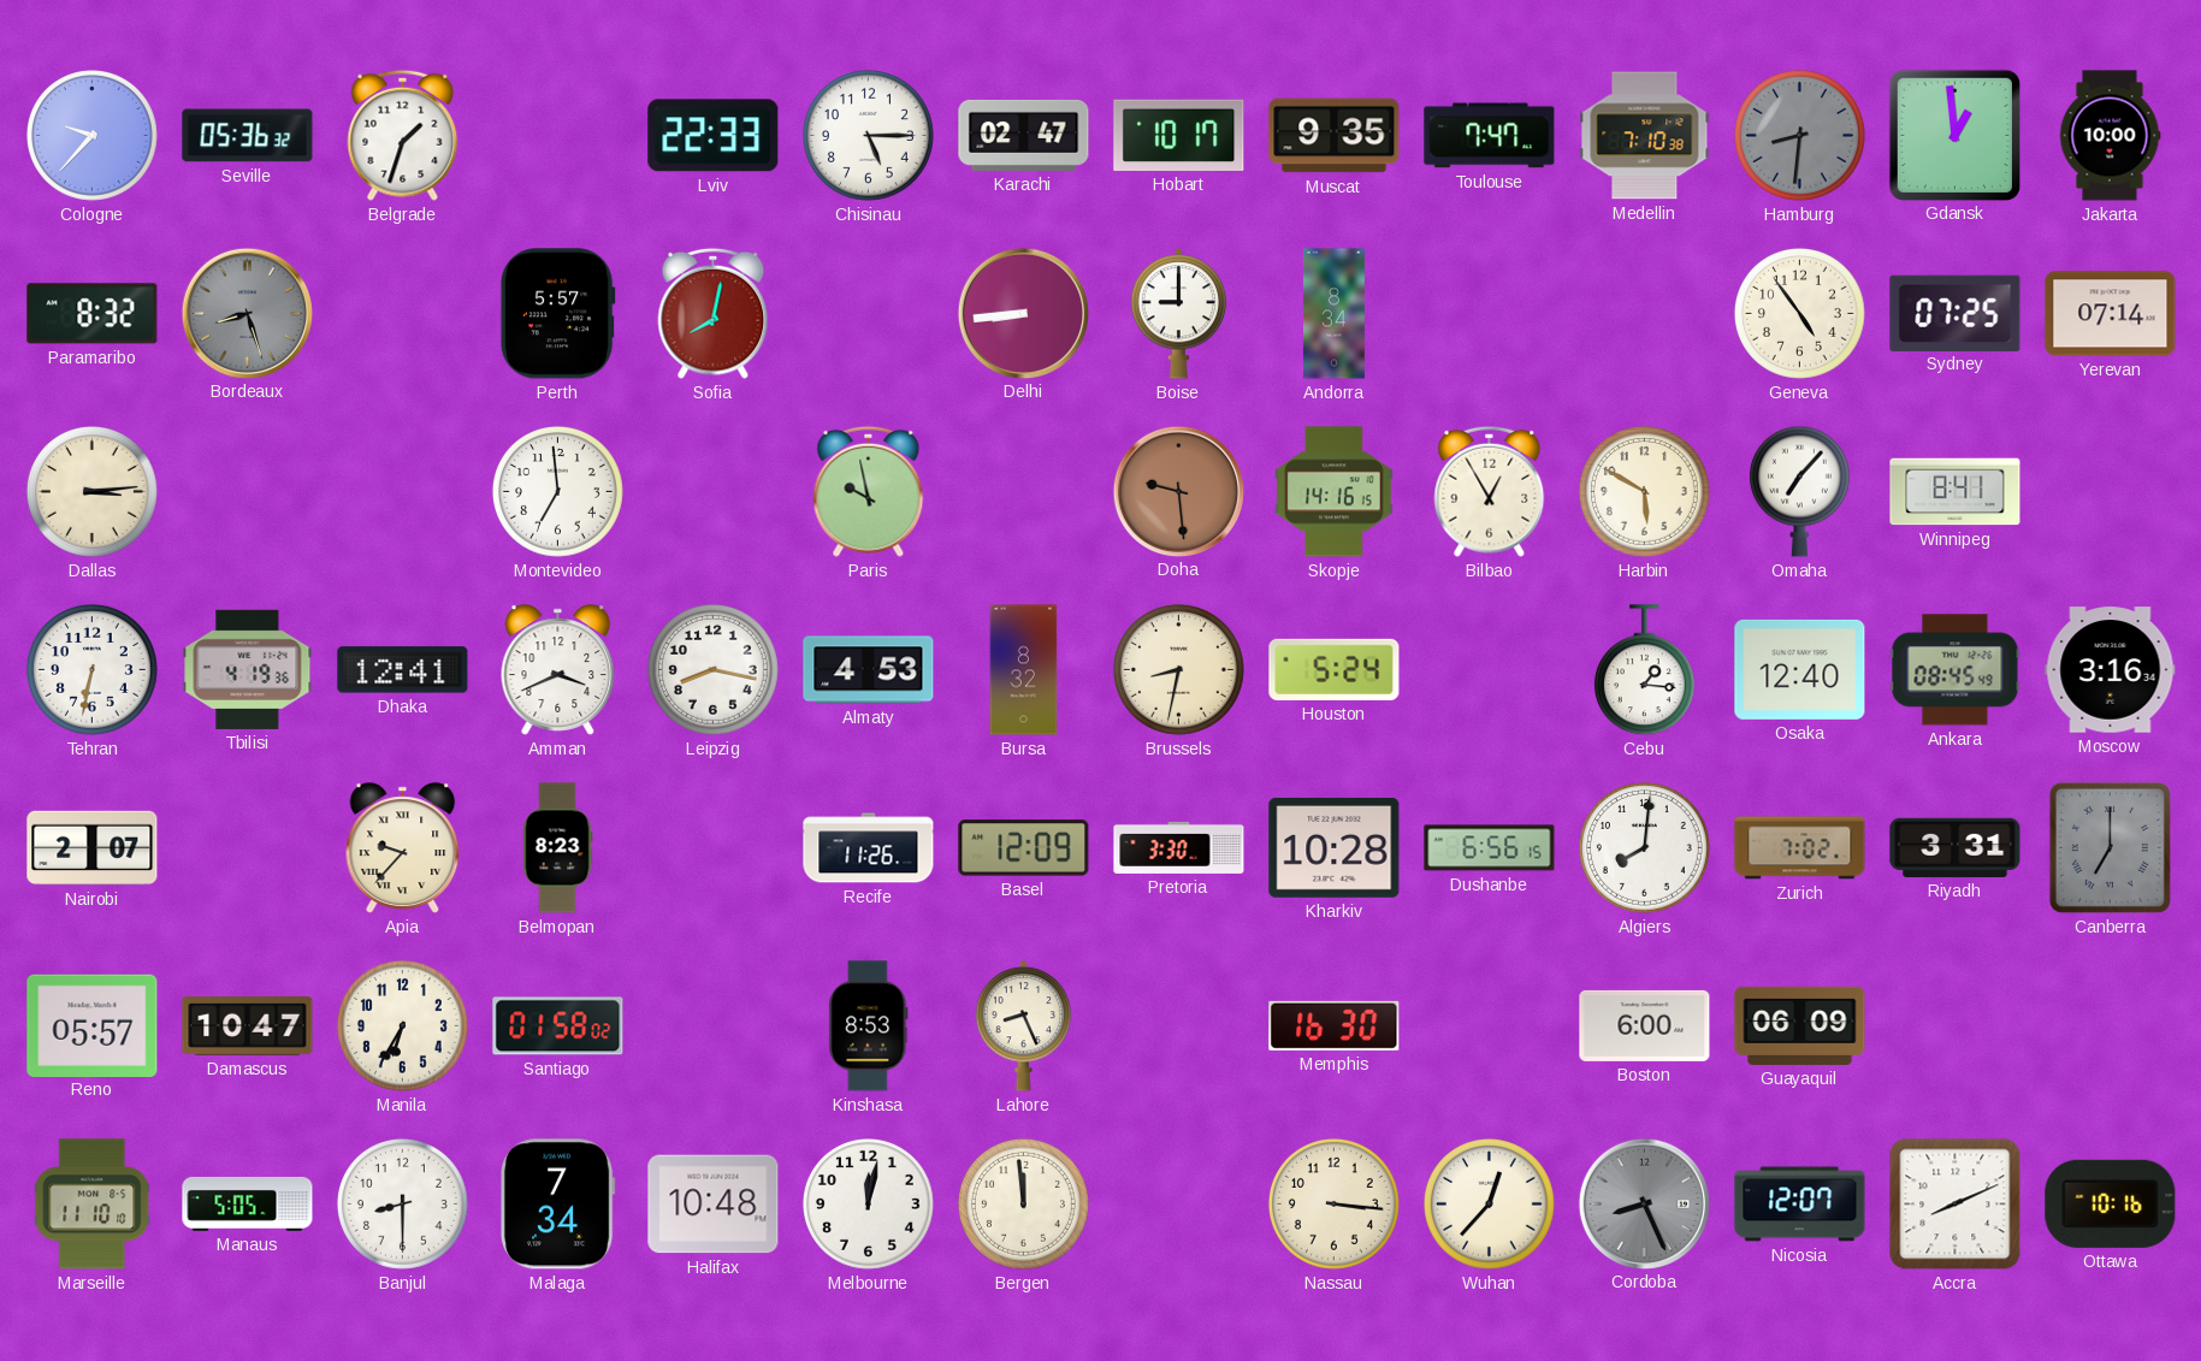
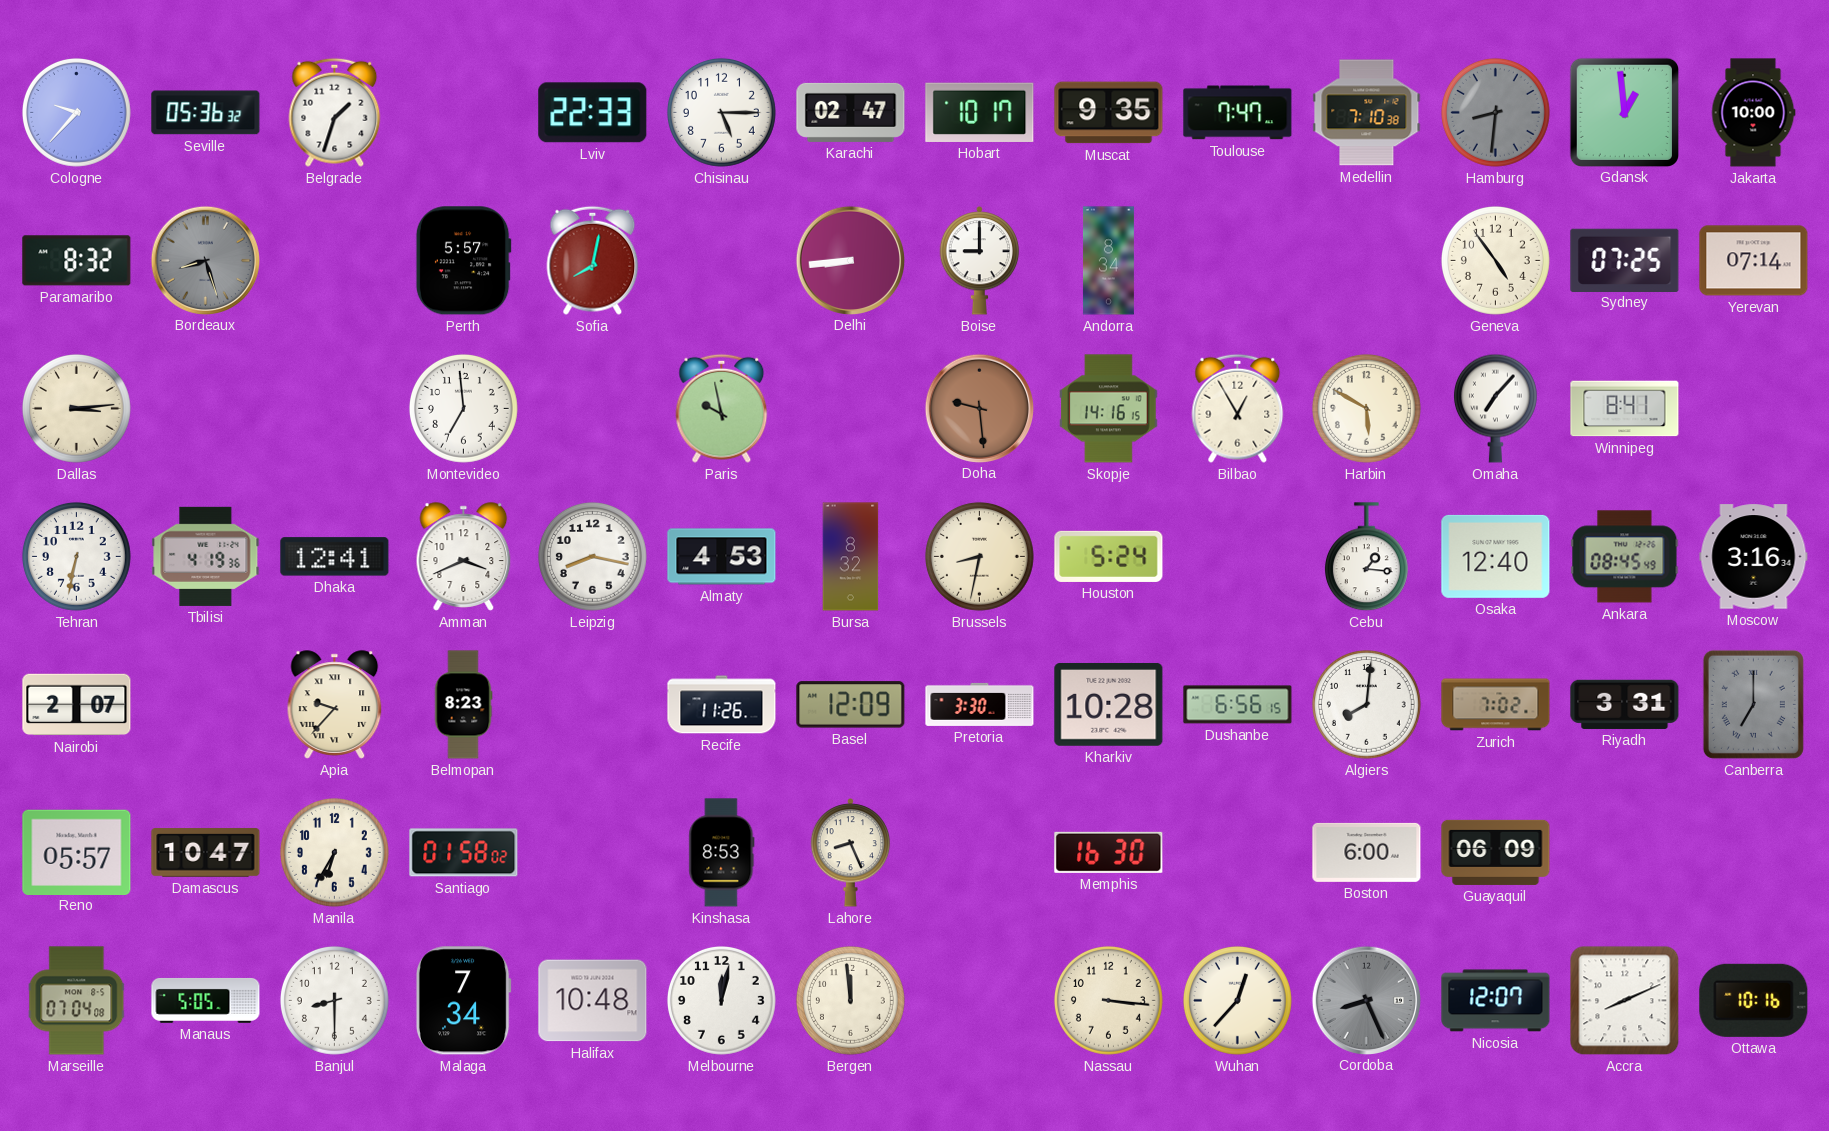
Marseille: 11:10 -> 07:04
